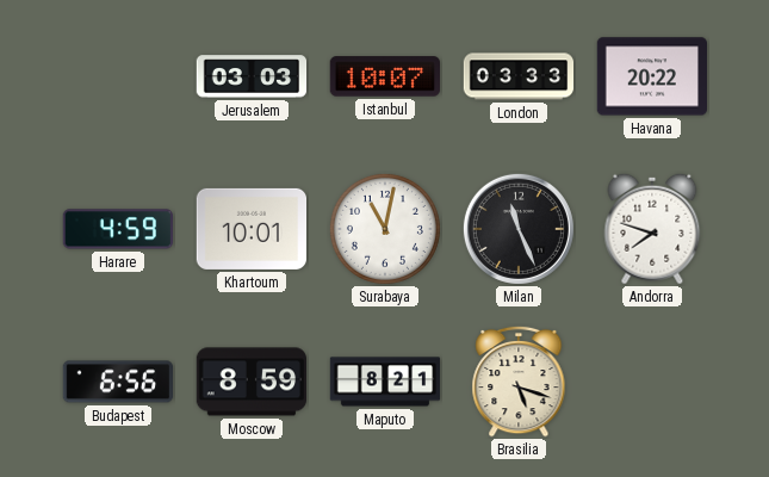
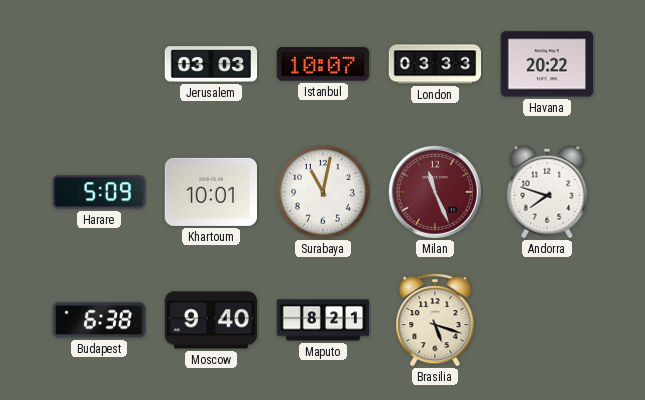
Harare: 4:59 -> 5:09
Milan dial: black -> burgundy
Budapest: 6:56 -> 6:38
Moscow: 8:59 -> 9:40
